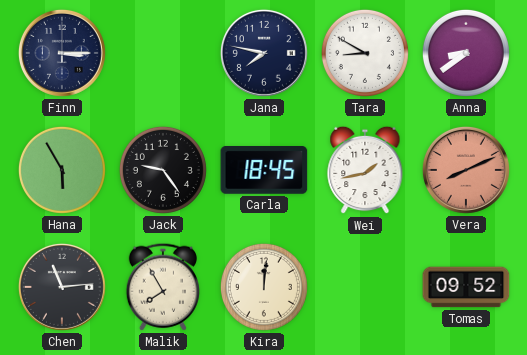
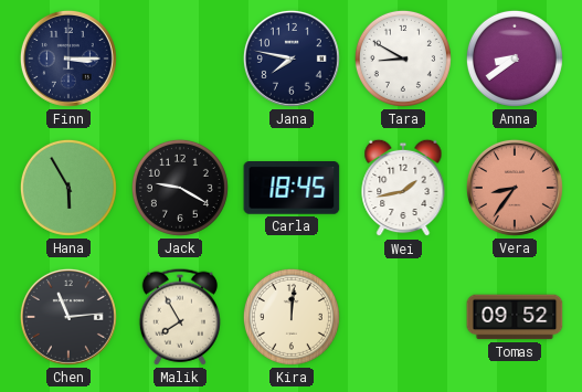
Jack: 9:24 -> 9:20
Vera: 8:11 -> 8:36
